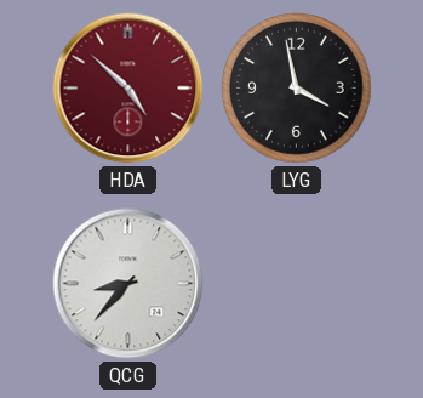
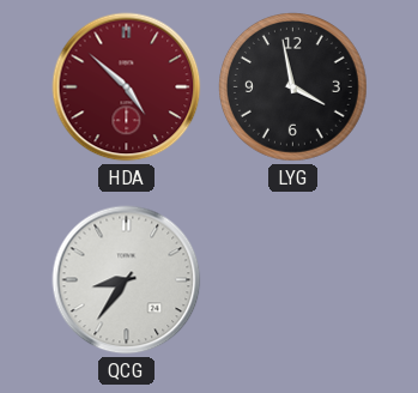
QCG: 8:37 -> 8:36
